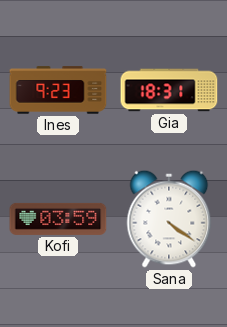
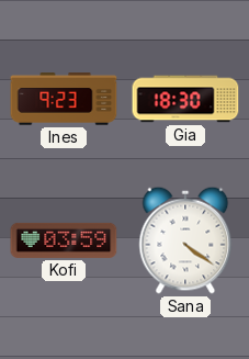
Gia: 18:31 -> 18:30
